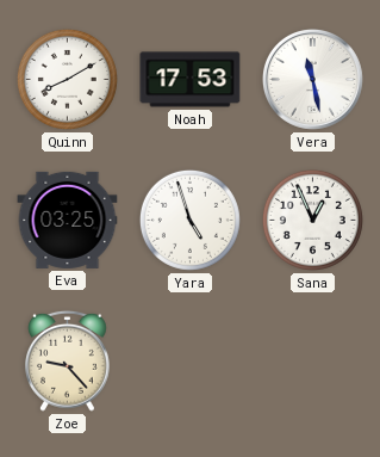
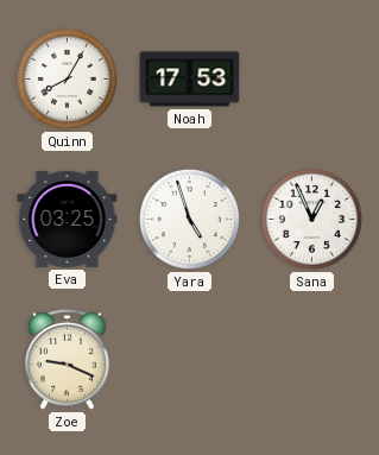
Quinn: 8:10 -> 8:05
Vera: 11:28 -> none
Zoe: 9:23 -> 9:19
